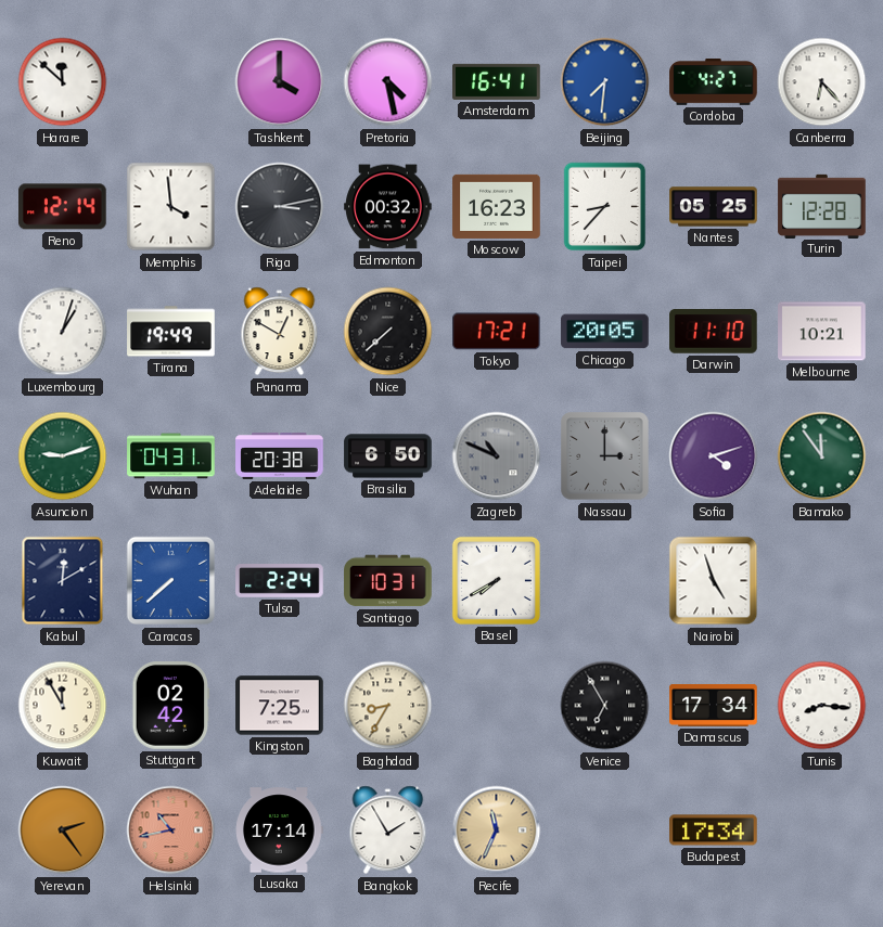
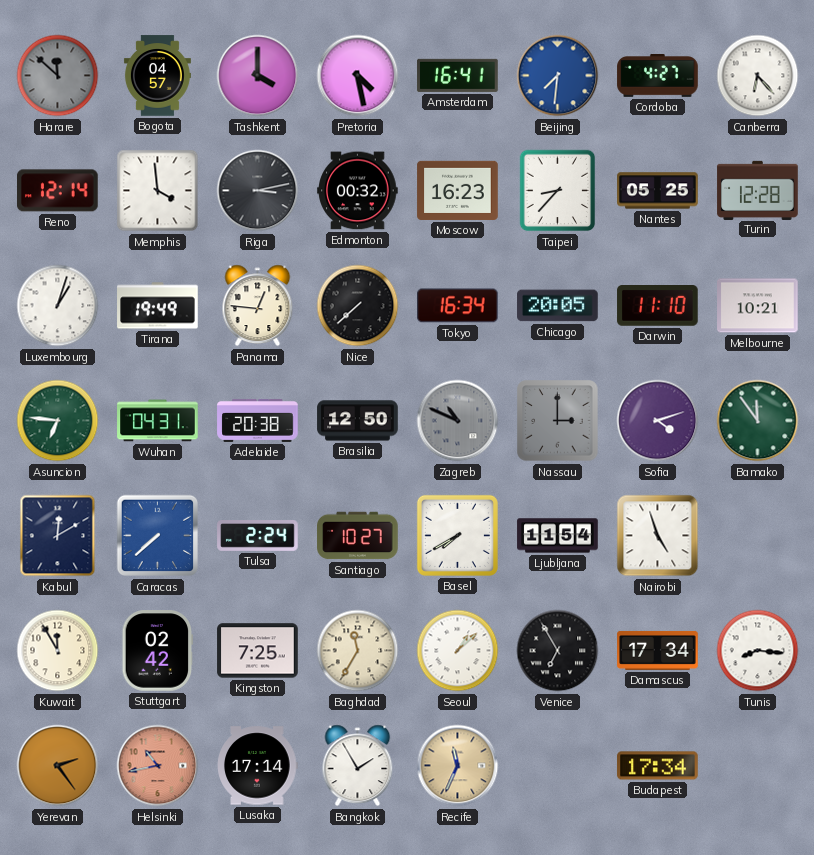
Harare dial: white -> grey
Bogota: none -> 04:57
Panama: 12:50 -> 12:46
Tokyo: 17:21 -> 16:34
Asuncion: 9:12 -> 6:46
Brasilia: 6:50 -> 12:50
Santiago: 10:31 -> 10:27
Ljubljana: none -> 11:54
Baghdad: 8:35 -> 11:35
Seoul: none -> 1:08
